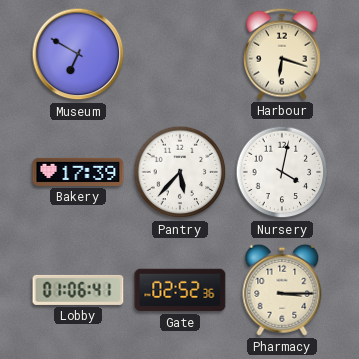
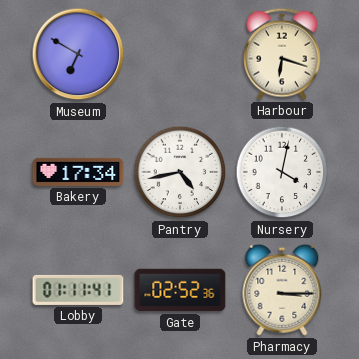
Bakery: 17:39 -> 17:34
Pantry: 5:37 -> 4:43
Lobby: 01:06 -> 01:11
